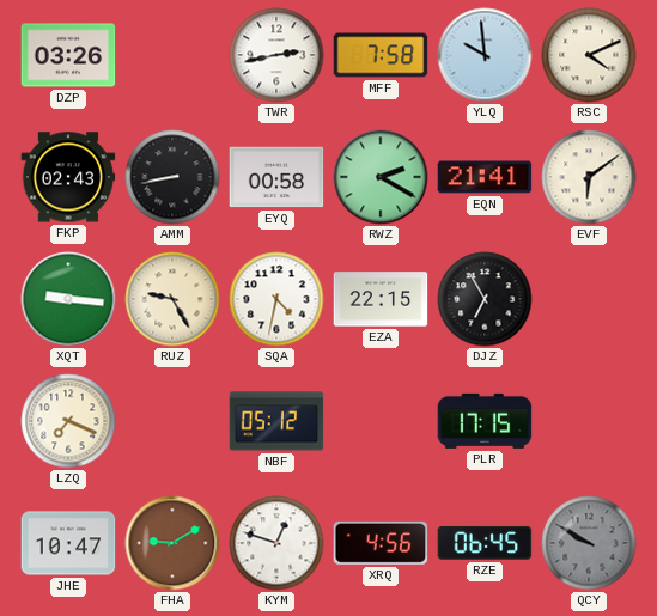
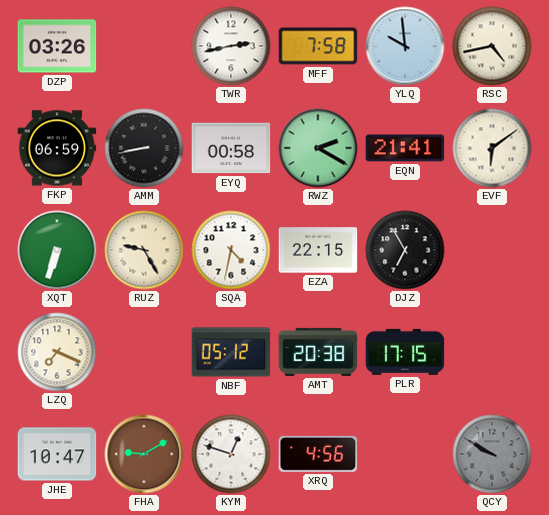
RSC: 4:11 -> 4:43
FKP: 02:43 -> 06:59
XQT: 9:16 -> 6:33
AMT: none -> 20:38
RZE: 06:45 -> none
